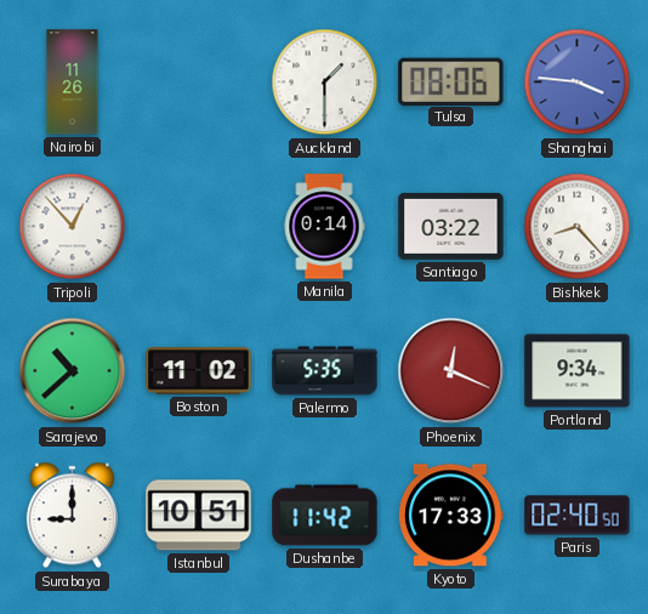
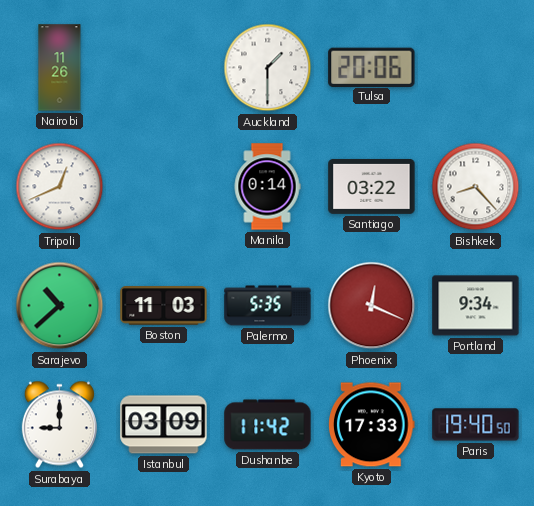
Tulsa: 08:06 -> 20:06
Shanghai: 3:46 -> none
Tripoli: 12:53 -> 12:41
Boston: 11:02 -> 11:03
Istanbul: 10:51 -> 03:09
Paris: 02:40 -> 19:40
